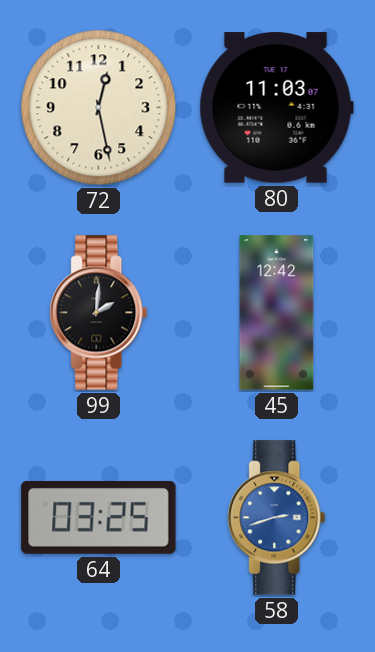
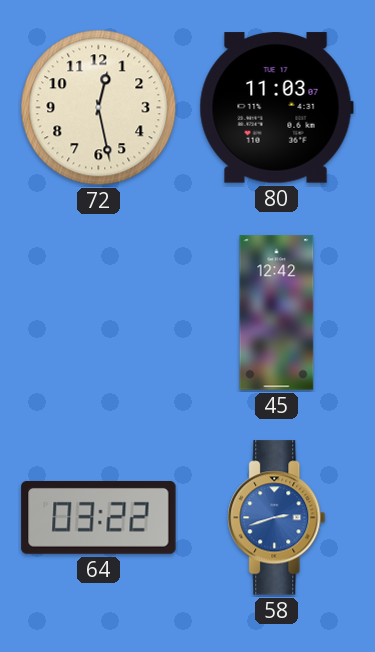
99: 2:01 -> none
64: 03:25 -> 03:22
